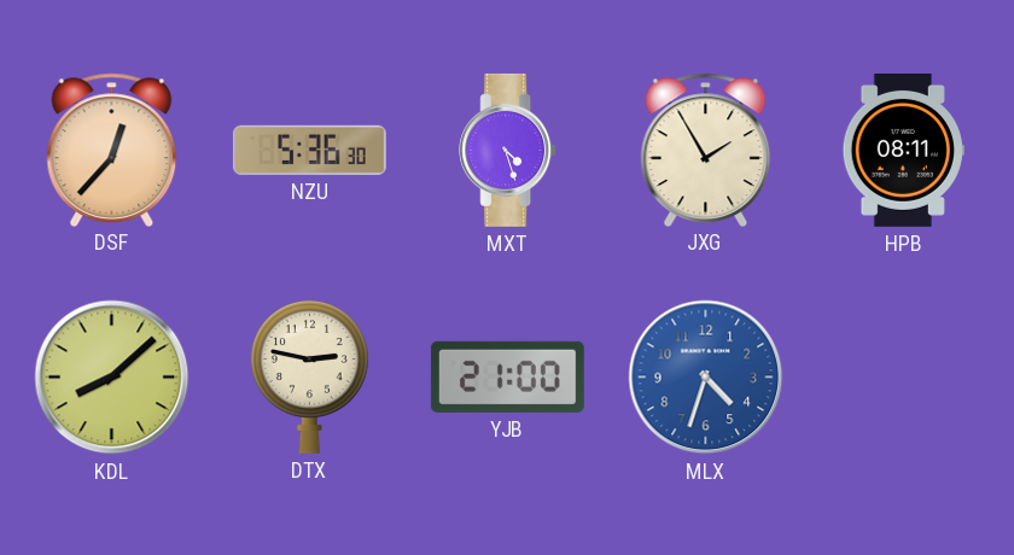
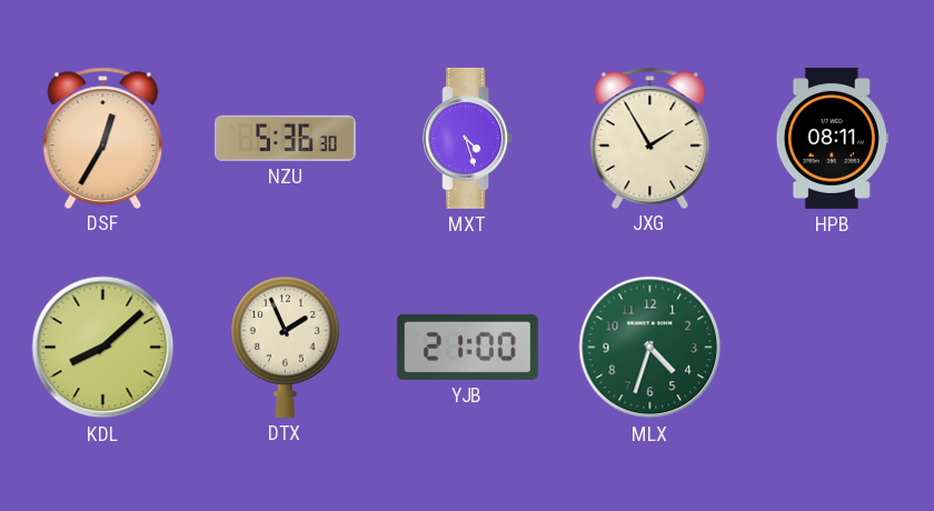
DSF: 12:37 -> 12:35
DTX: 2:47 -> 1:56
MLX dial: blue -> green
